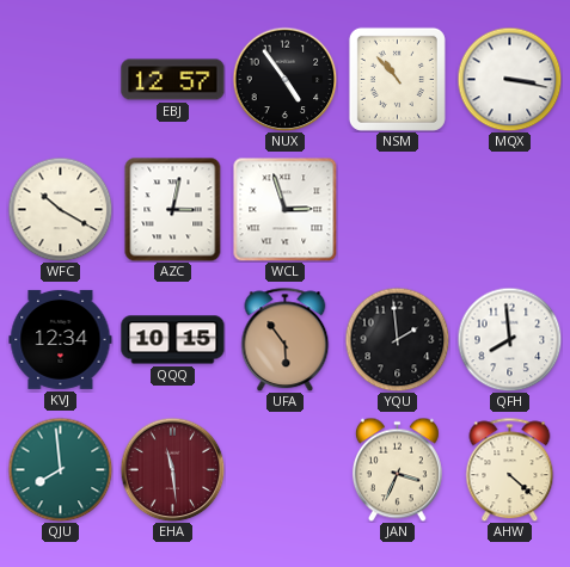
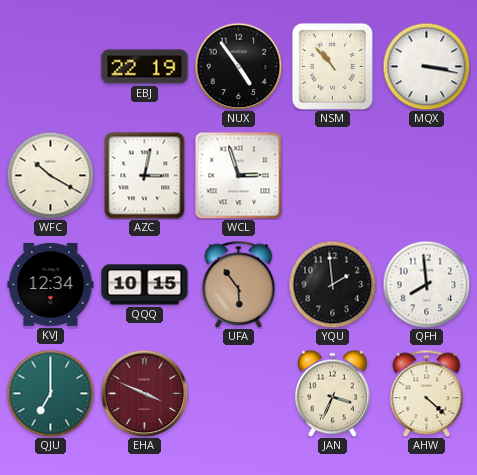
EBJ: 12:57 -> 22:19
QJU: 7:59 -> 7:00
EHA: 11:29 -> 3:49
